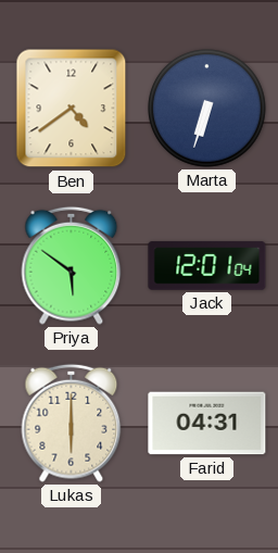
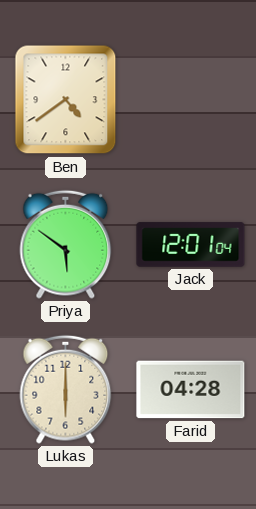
Marta: 6:33 -> none
Farid: 04:31 -> 04:28
